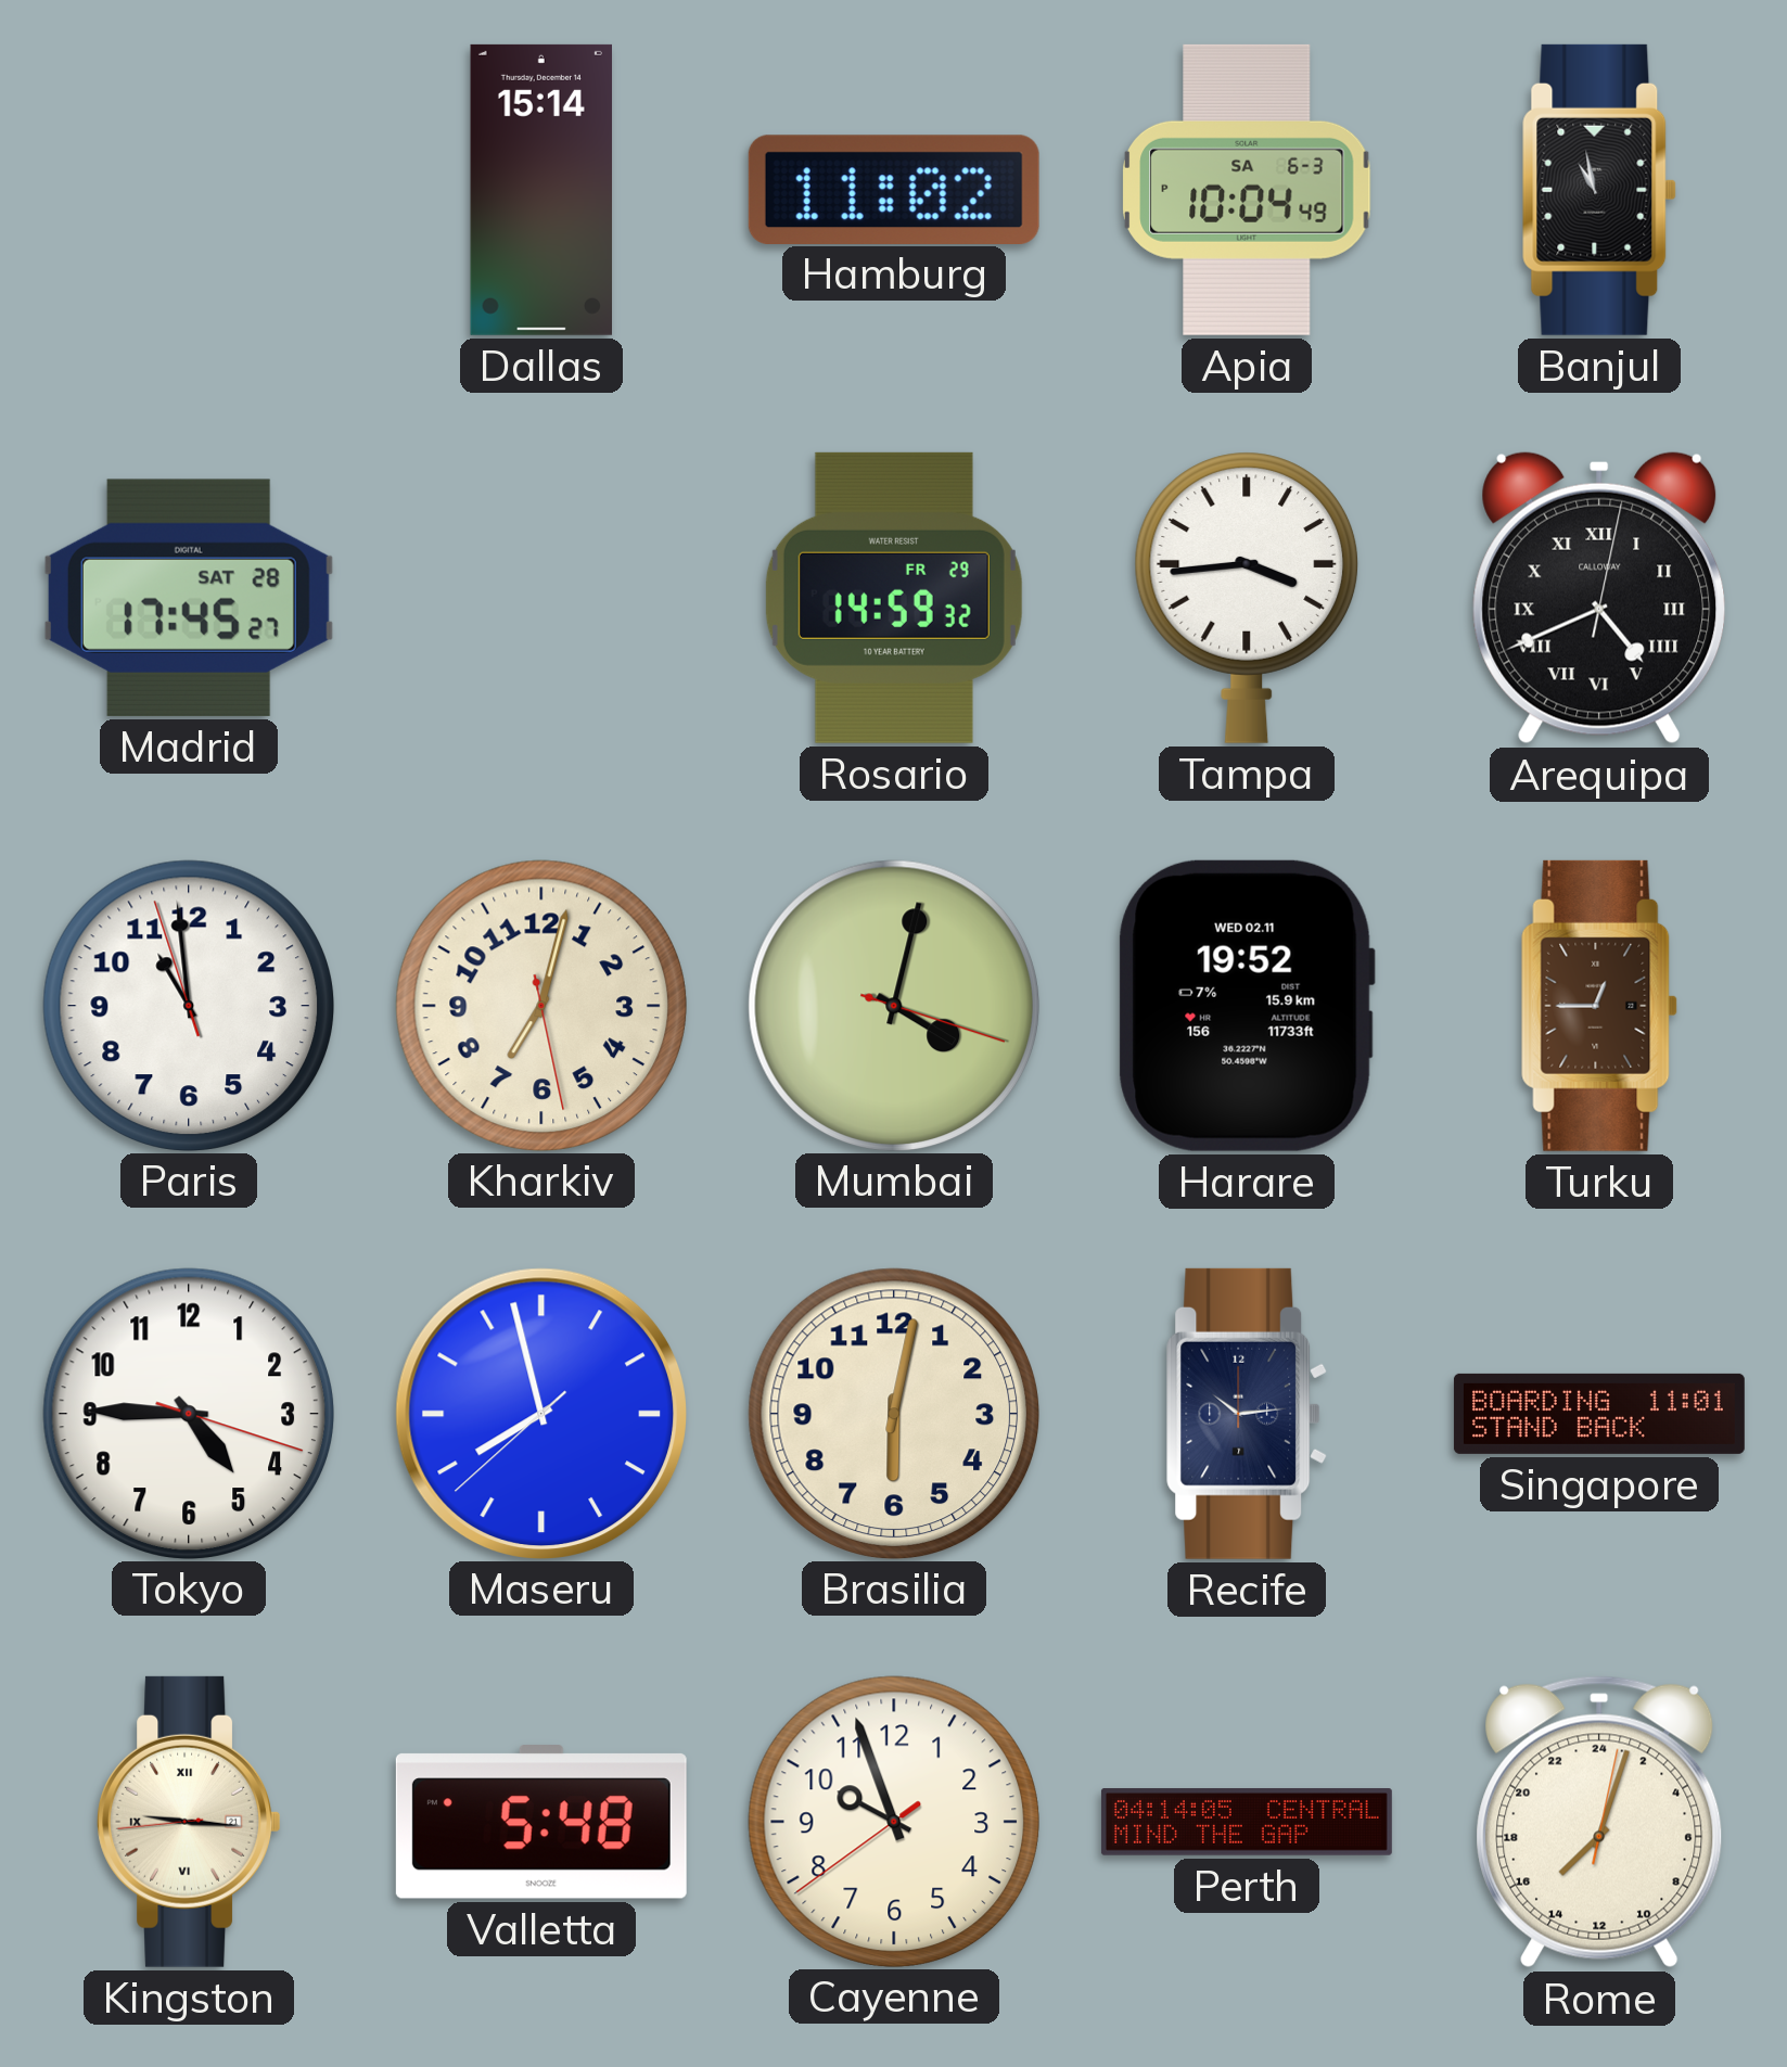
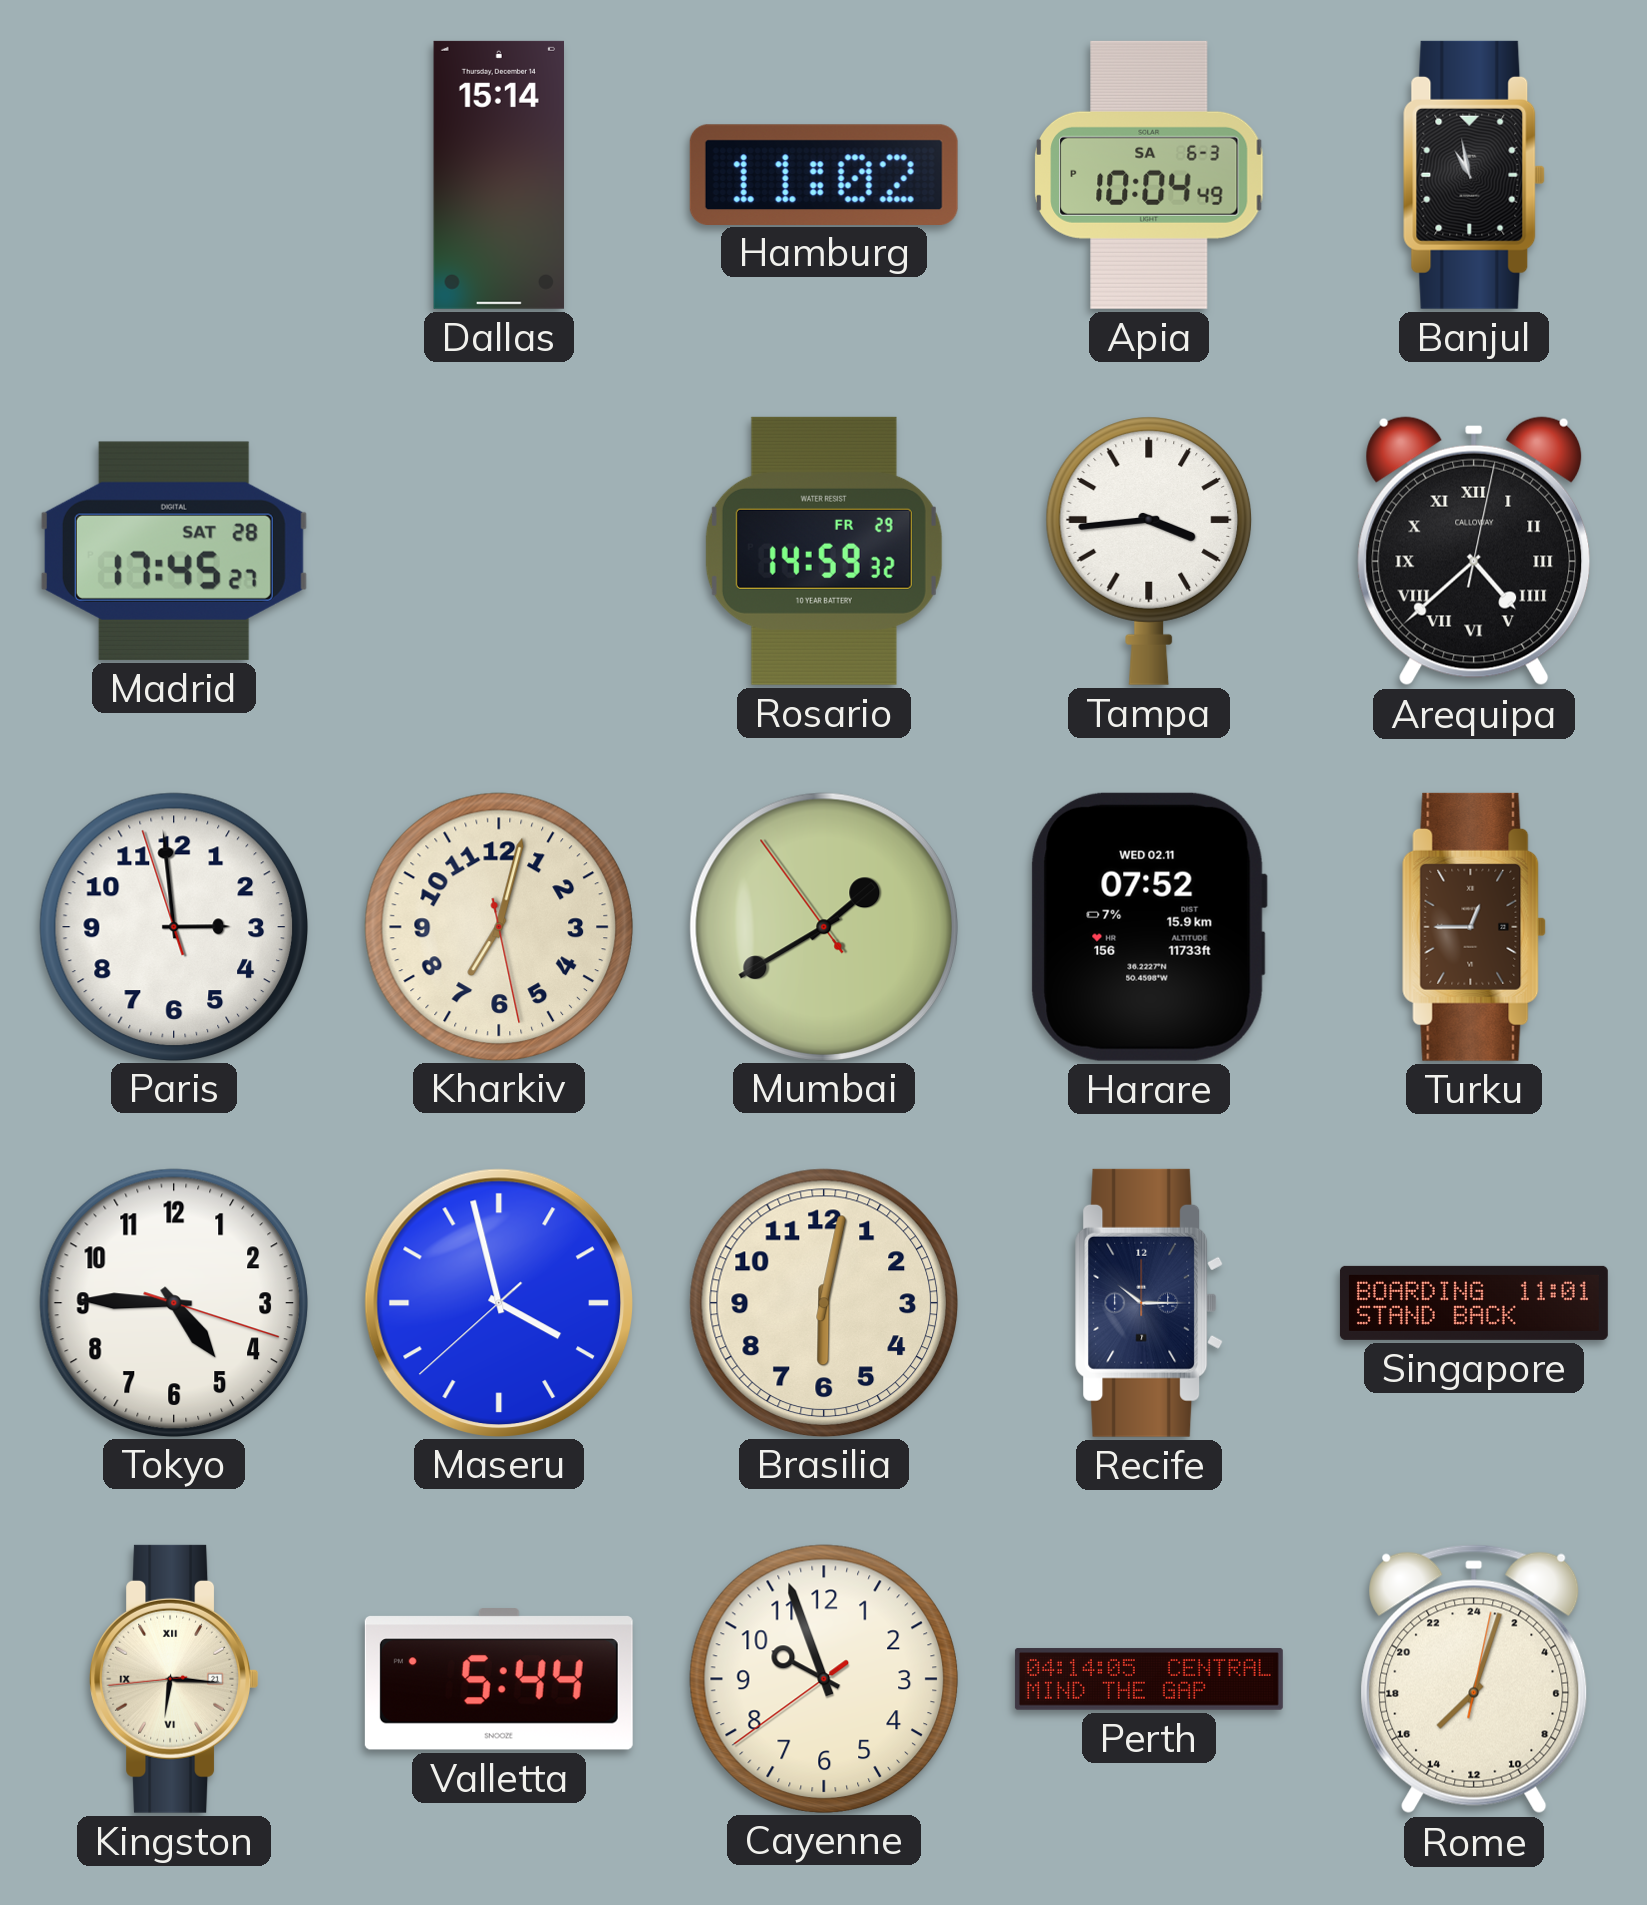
Arequipa: 4:41 -> 4:38
Paris: 10:58 -> 2:58
Mumbai: 4:02 -> 1:39
Harare: 19:52 -> 07:52
Maseru: 7:57 -> 3:57
Recife: 10:14 -> 10:15
Kingston: 9:15 -> 6:15
Valletta: 5:48 -> 5:44
